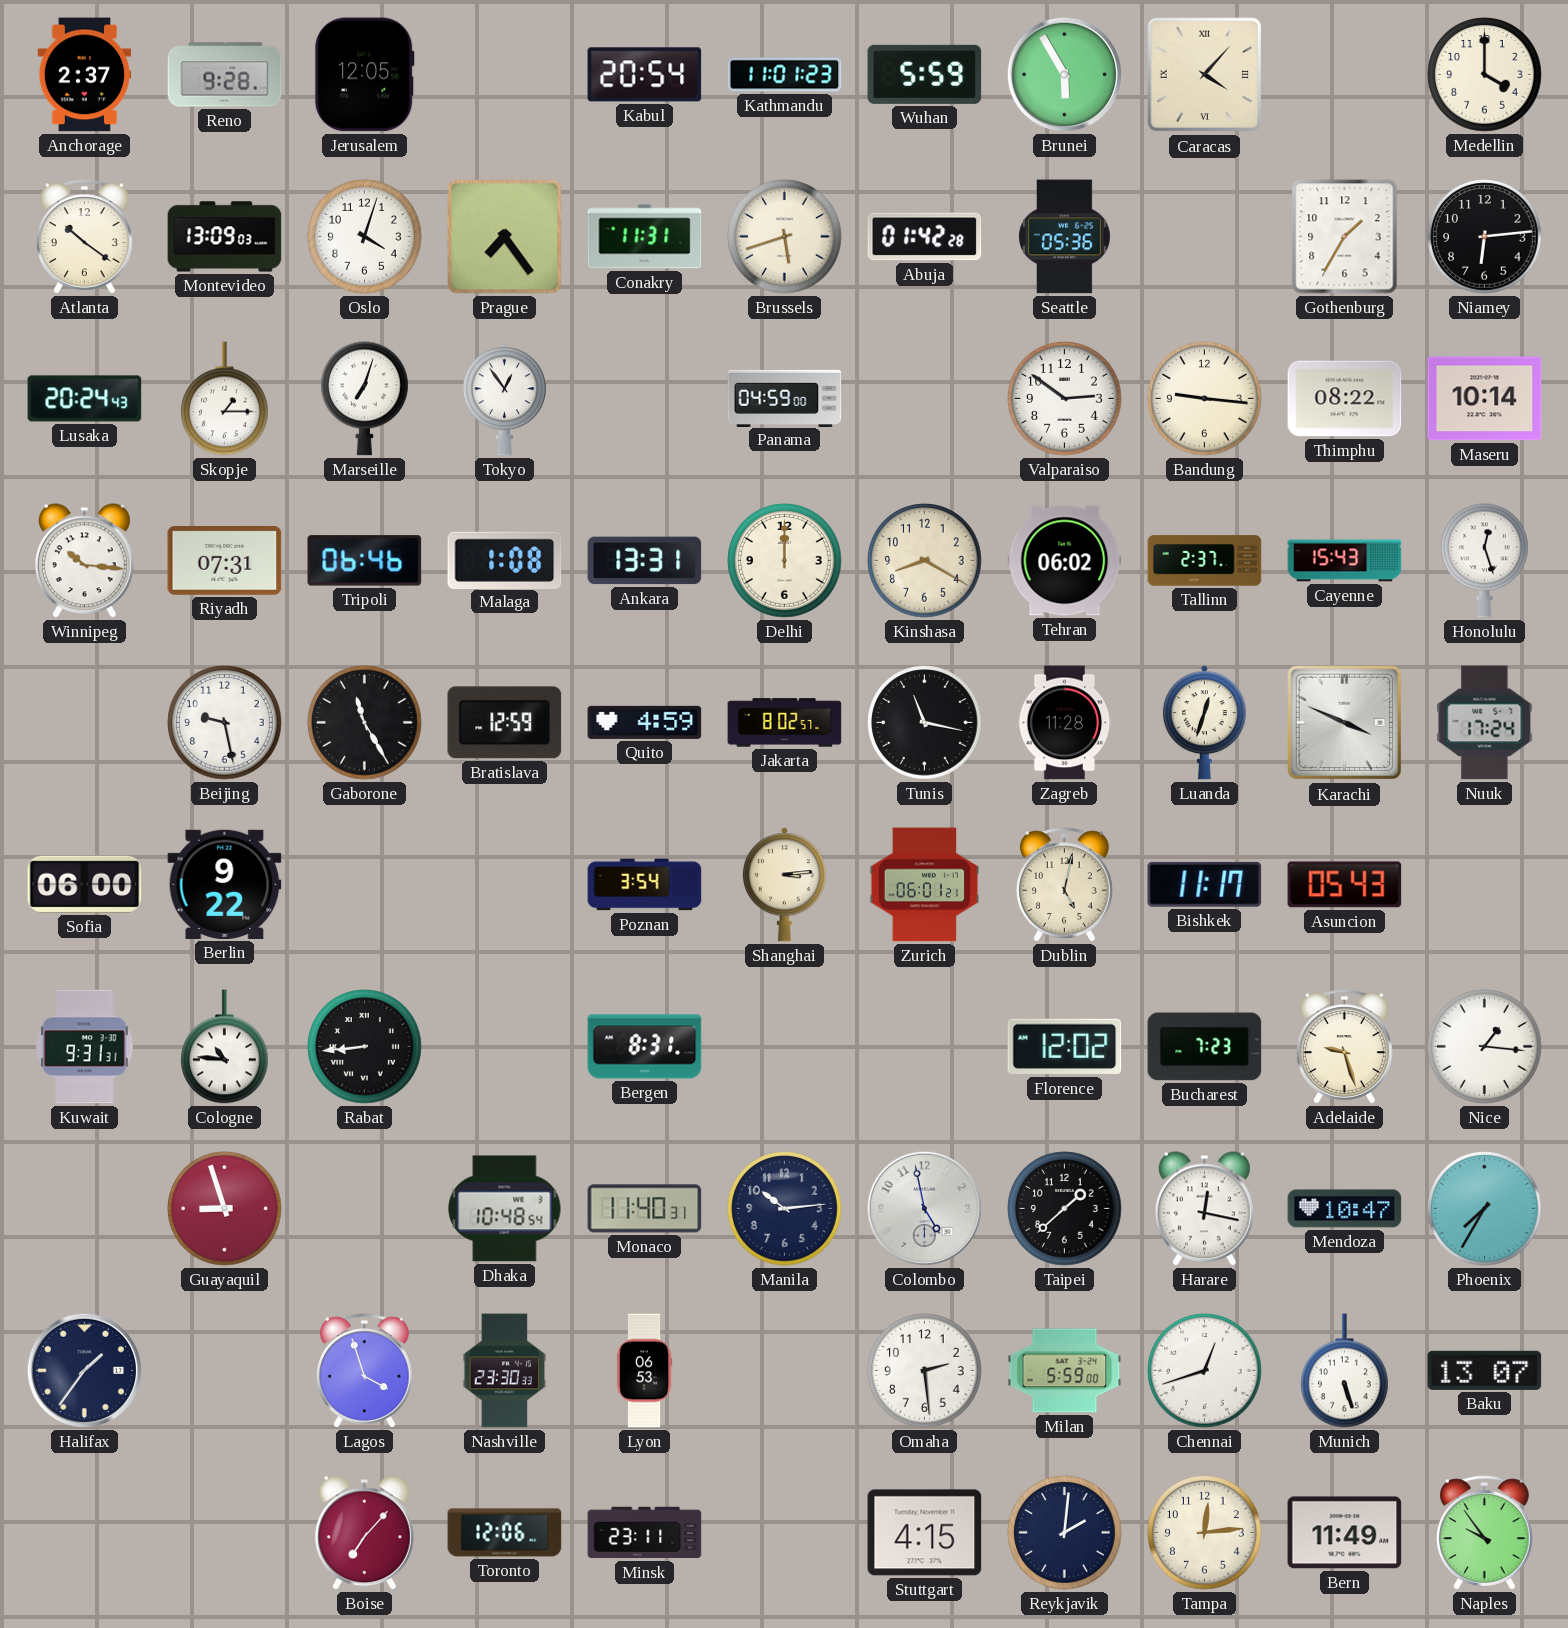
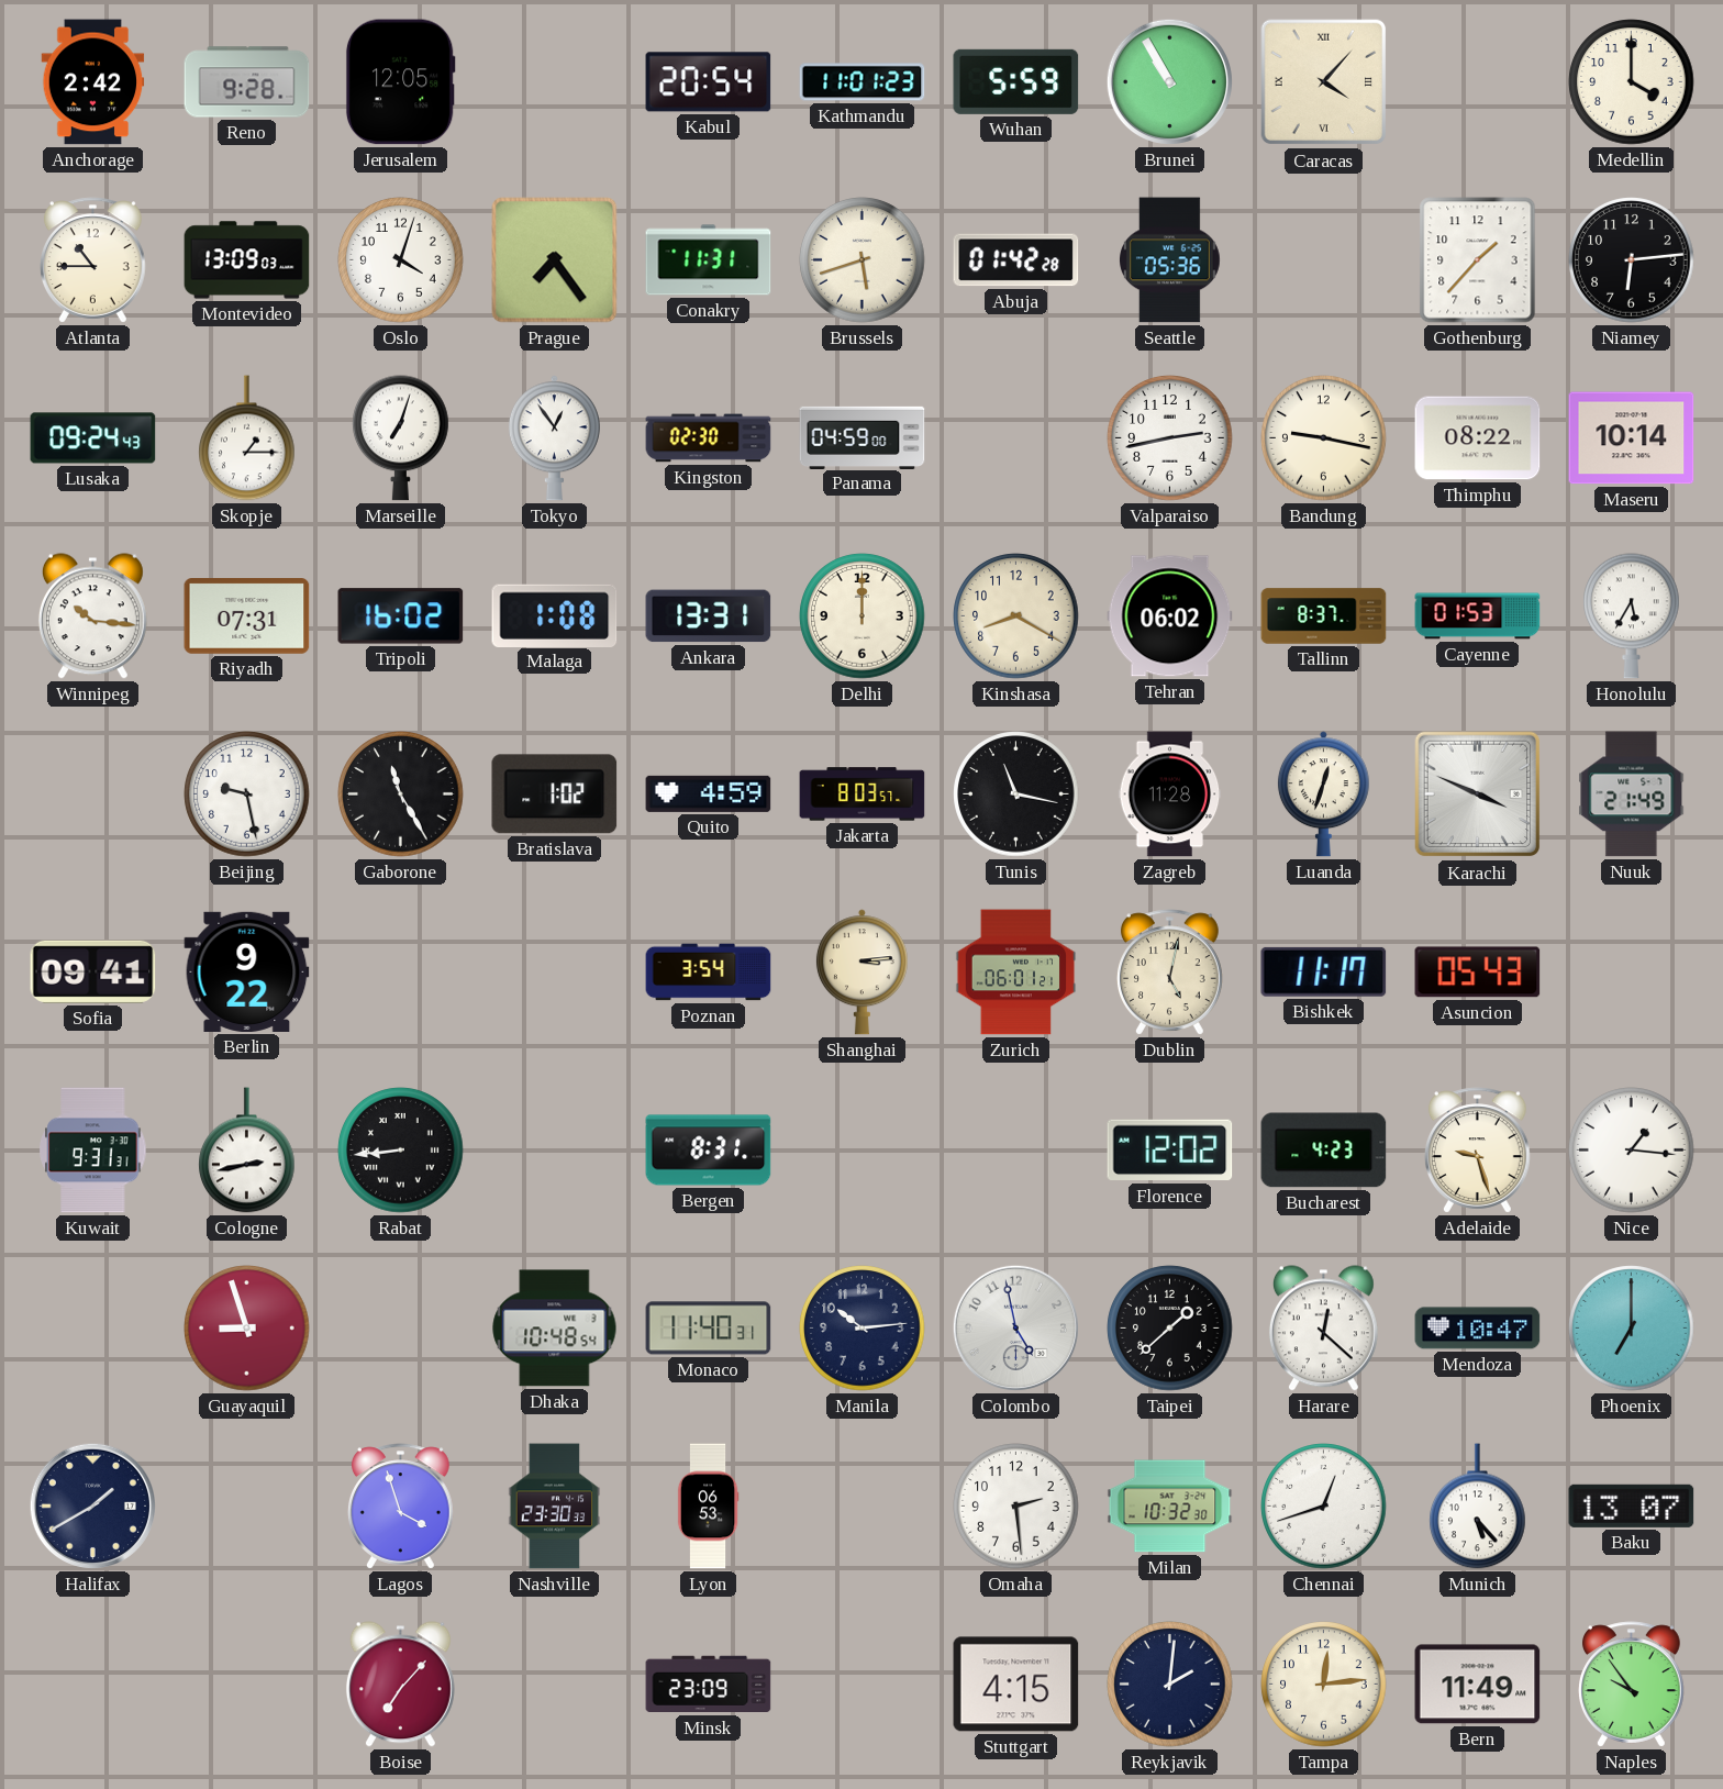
Anchorage: 2:37 -> 2:42
Brunei: 5:55 -> 10:55
Atlanta: 10:21 -> 10:45
Gothenburg: 1:35 -> 1:37
Lusaka: 20:24 -> 09:24
Kingston: none -> 02:30
Valparaiso: 2:51 -> 2:43
Bandung: 9:16 -> 9:17
Tripoli: 06:46 -> 16:02
Tallinn: 2:37 -> 8:37
Cayenne: 15:43 -> 01:53
Honolulu: 12:27 -> 5:35
Bratislava: 12:59 -> 1:02
Jakarta: 8:02 -> 8:03
Nuuk: 17:24 -> 21:49
Sofia: 06:00 -> 09:41
Cologne: 10:46 -> 2:43
Bucharest: 7:23 -> 4:23
Harare: 12:17 -> 12:22
Phoenix: 7:35 -> 7:00
Halifax: 1:36 -> 1:40
Milan: 5:59 -> 10:32
Munich: 5:27 -> 5:23
Toronto: 12:06 -> none
Minsk: 23:11 -> 23:09
